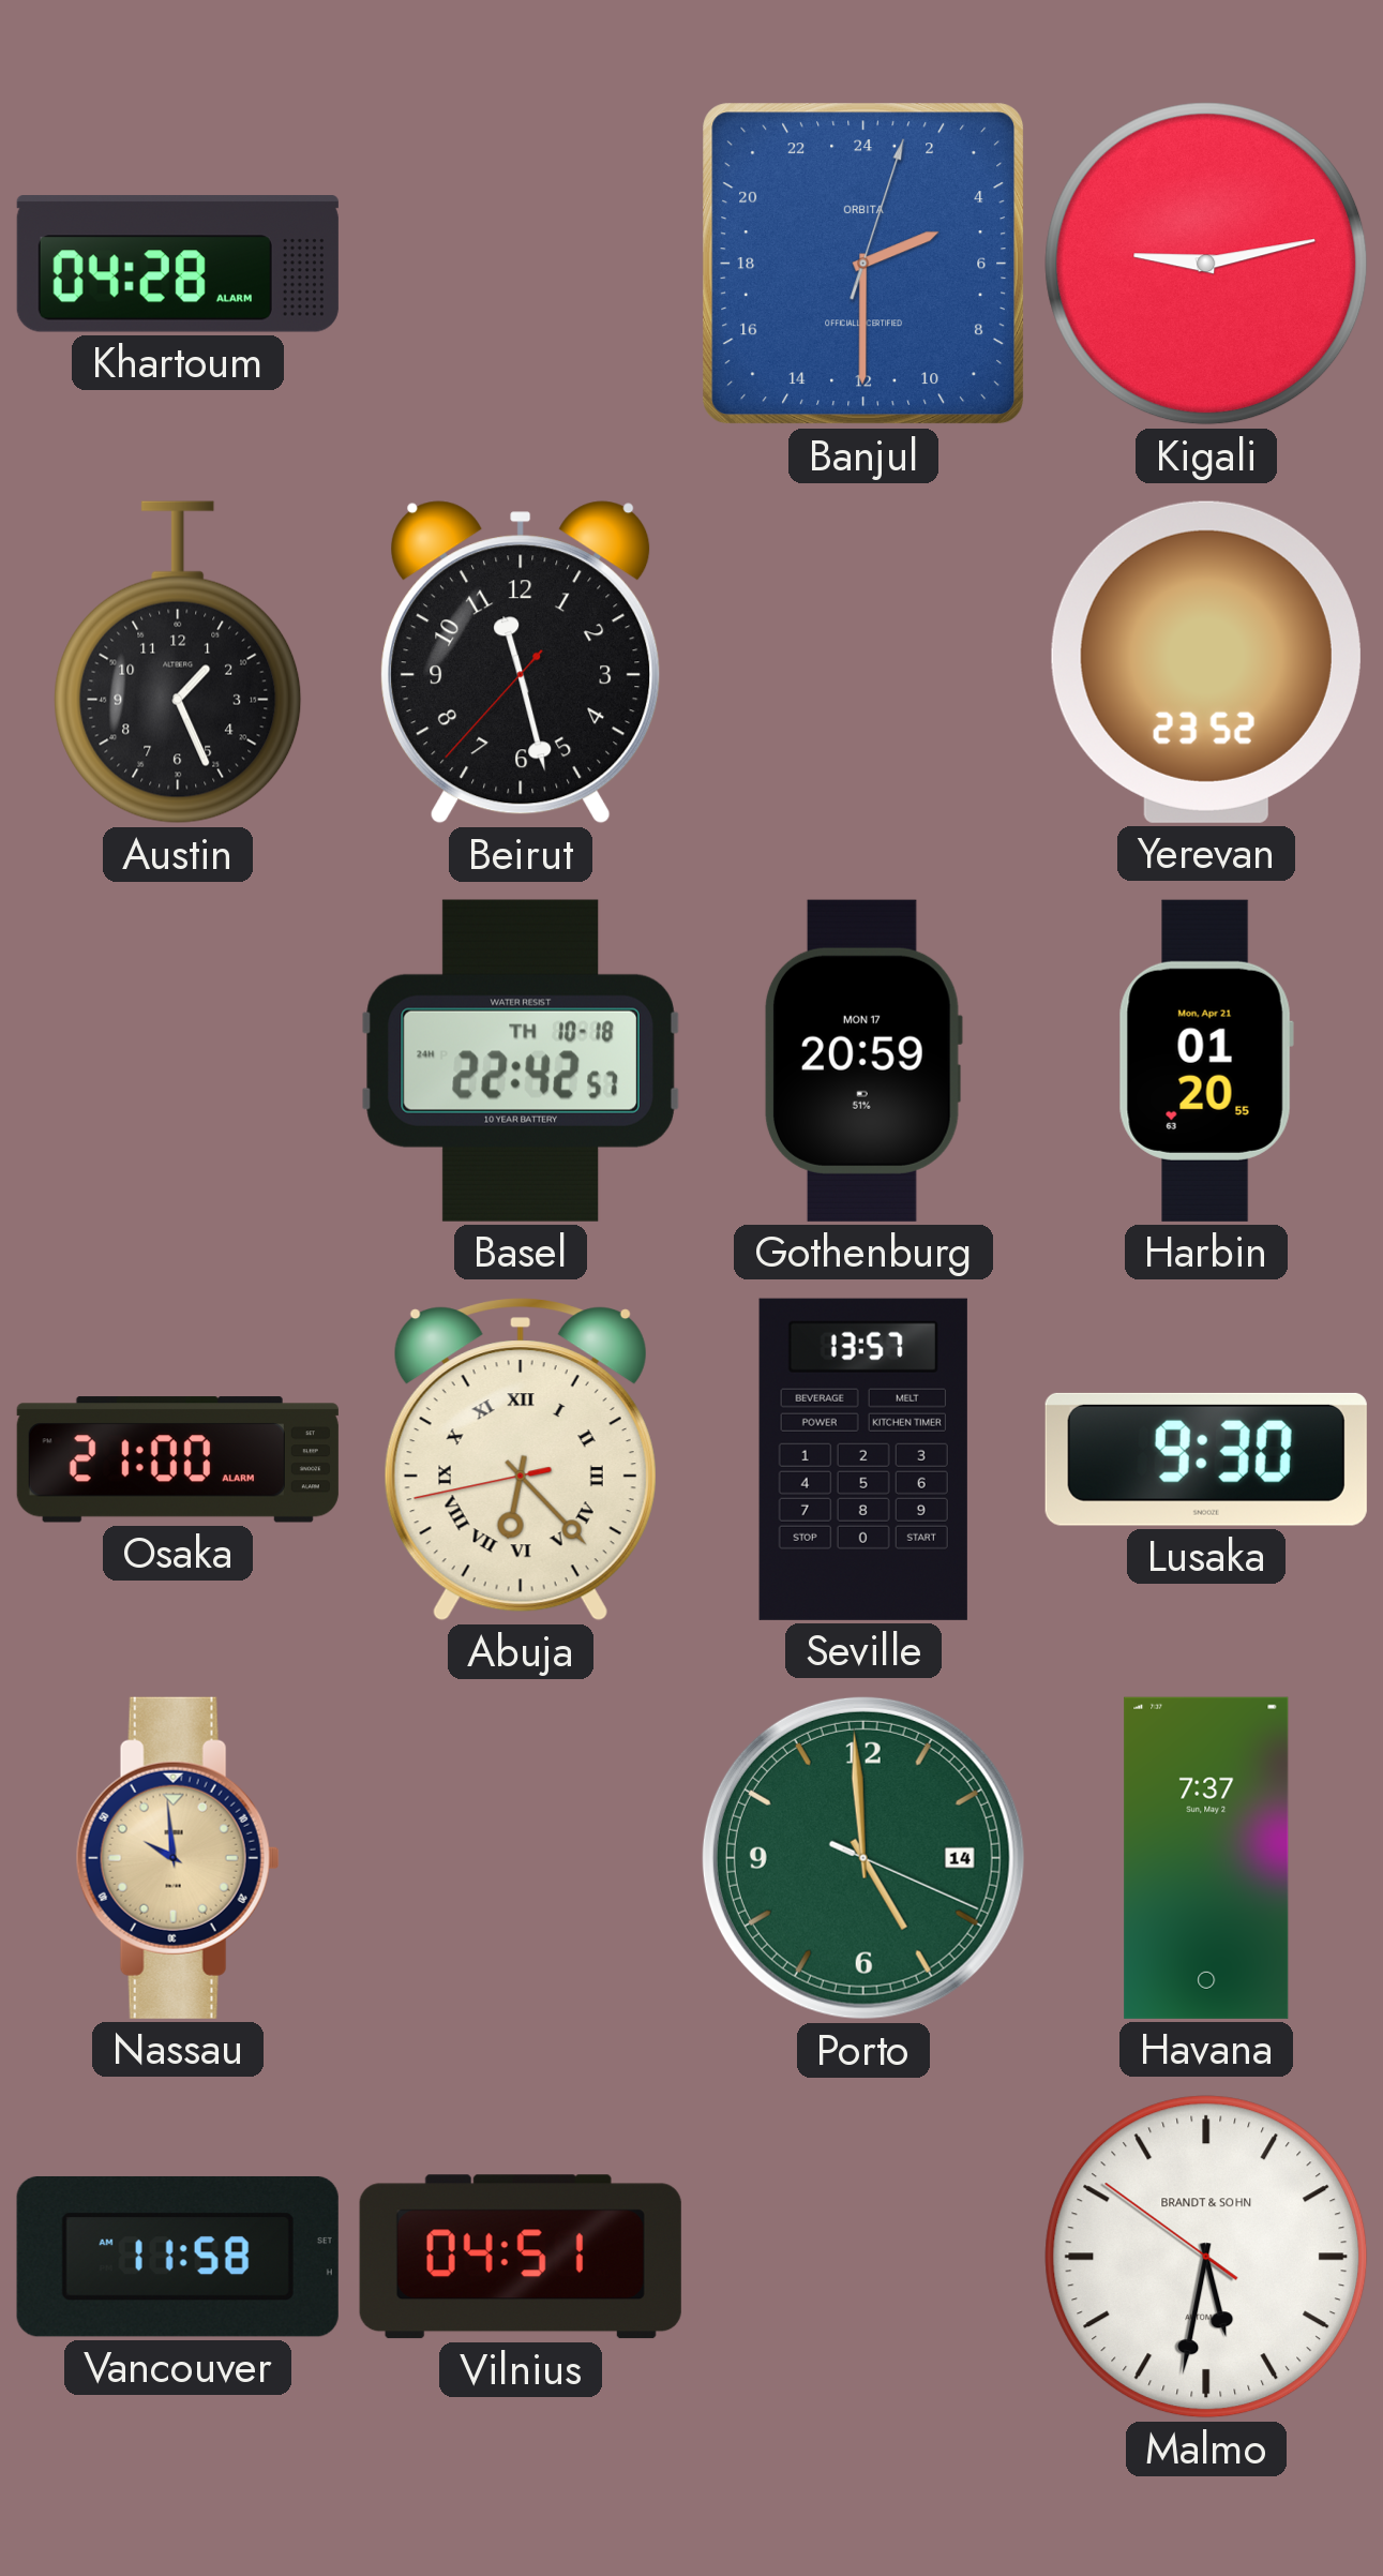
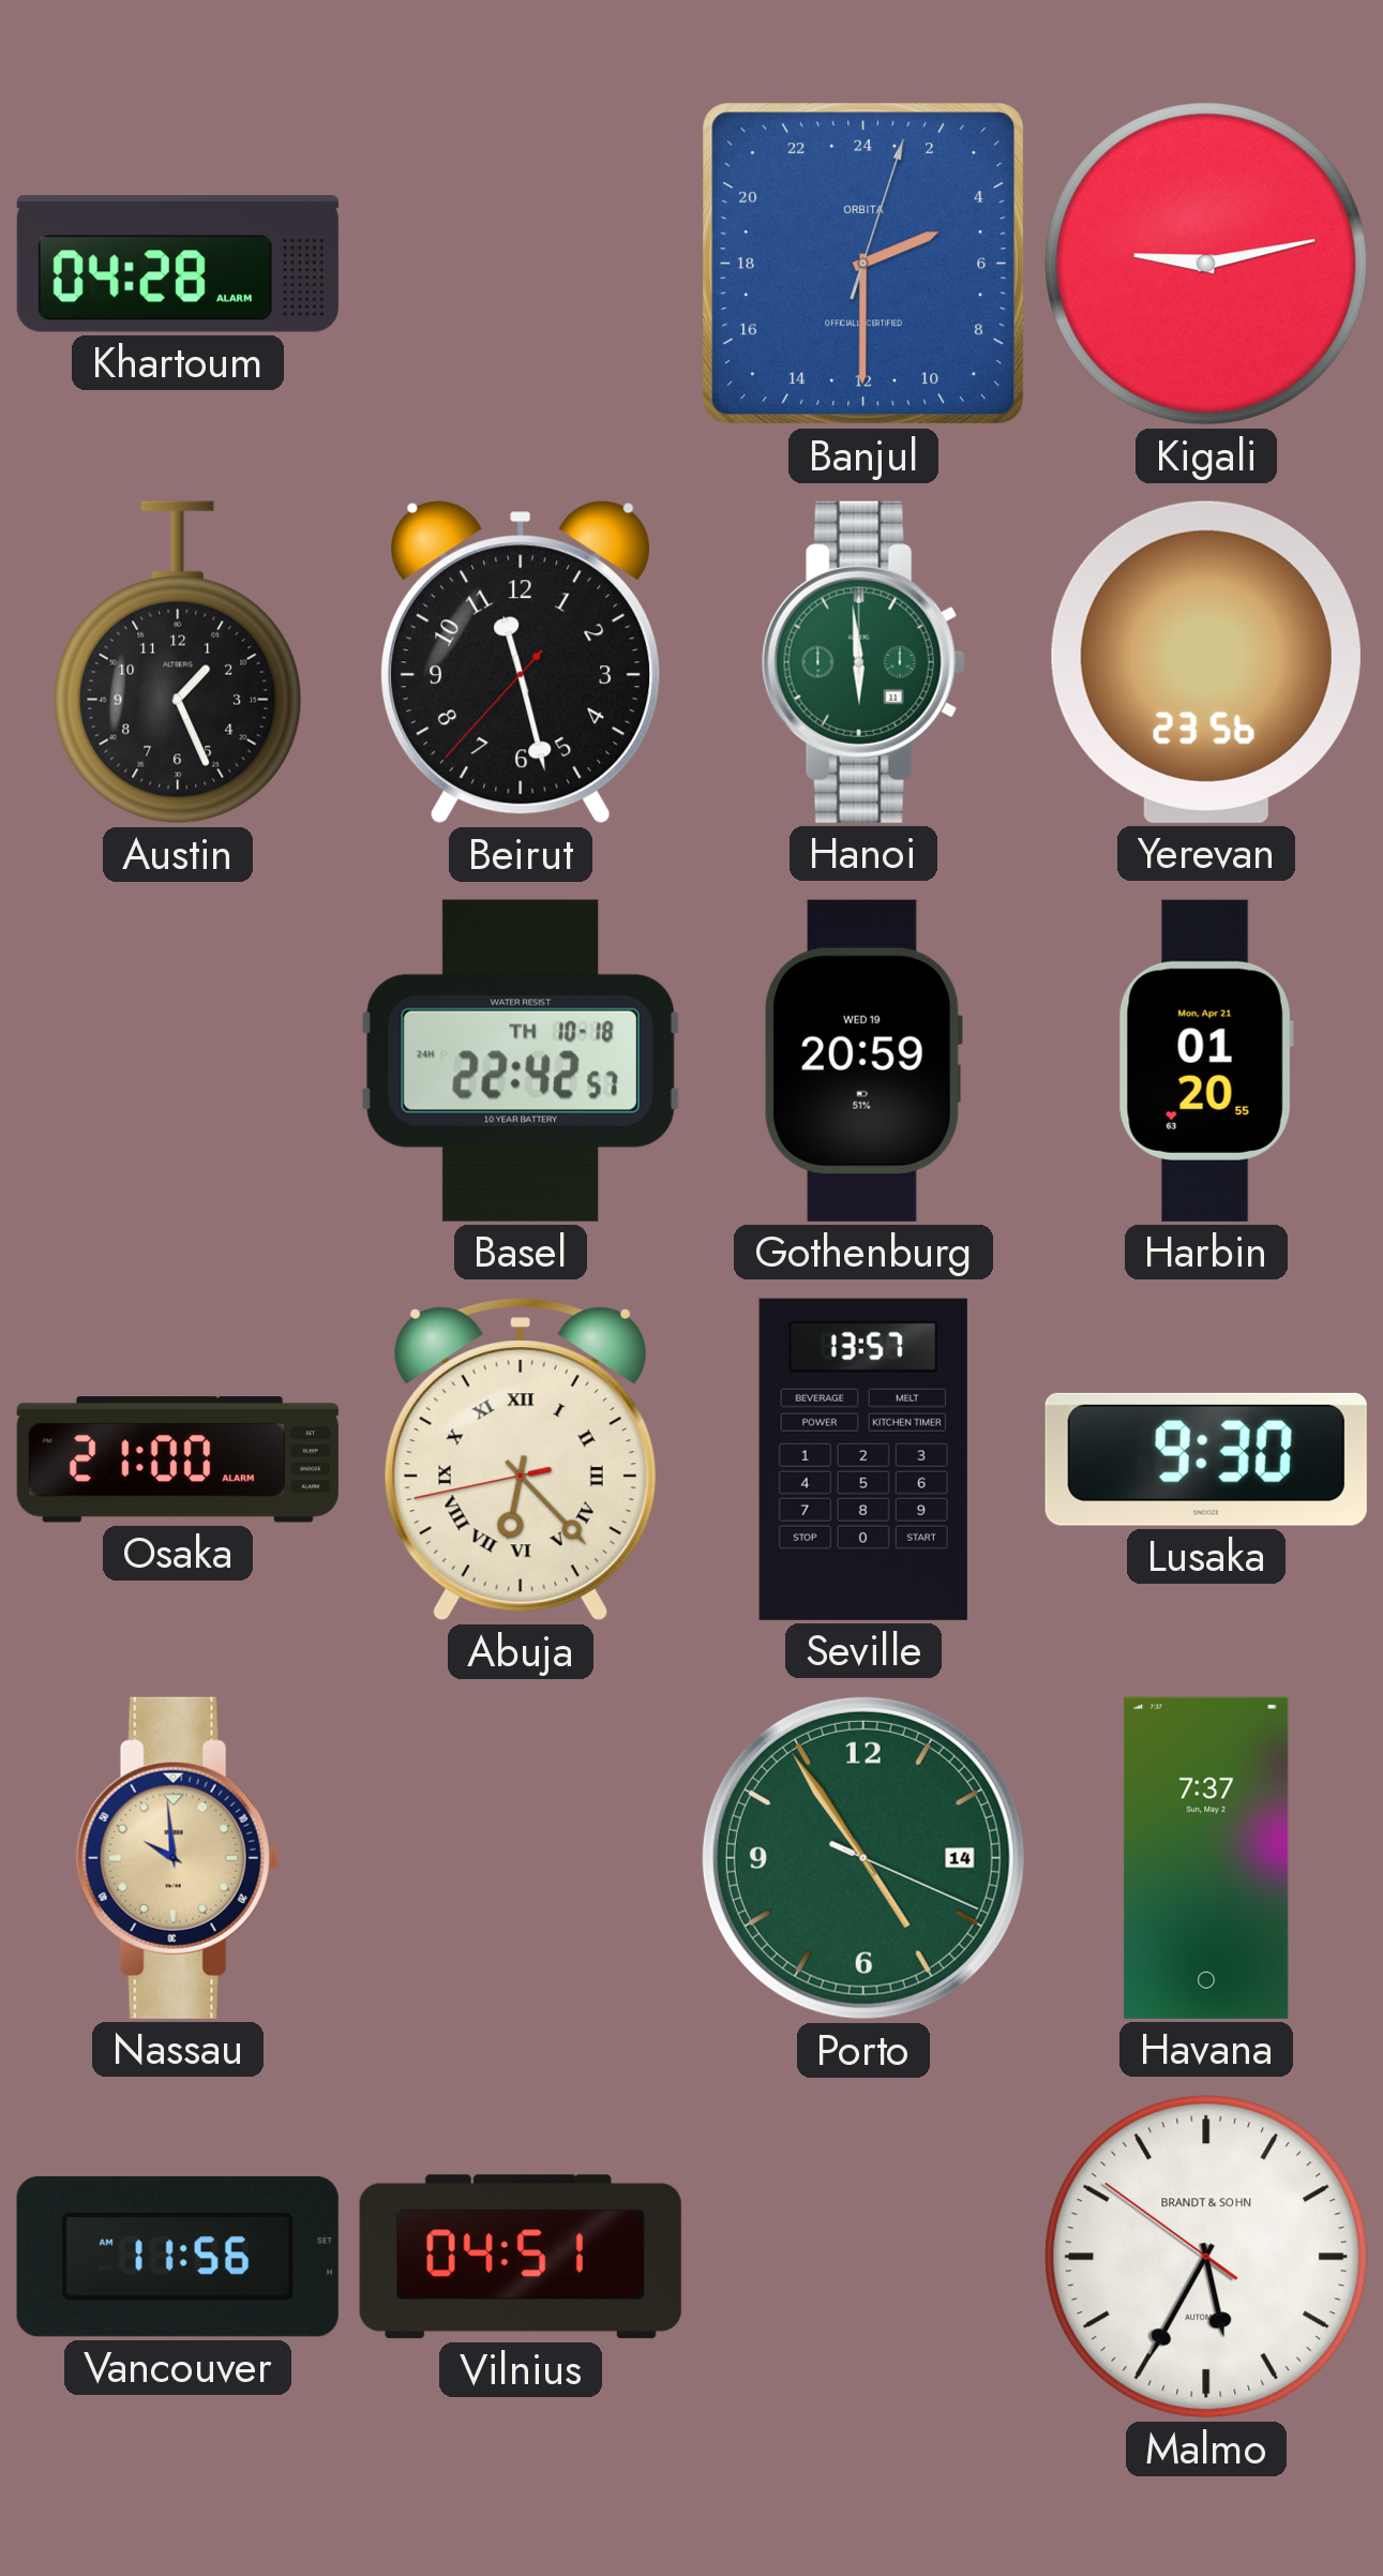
Hanoi: none -> 5:59
Yerevan: 23:52 -> 23:56
Gothenburg date: MON 17 -> WED 19
Porto: 4:59 -> 4:54
Vancouver: 11:58 -> 11:56
Malmo: 5:31 -> 5:34
